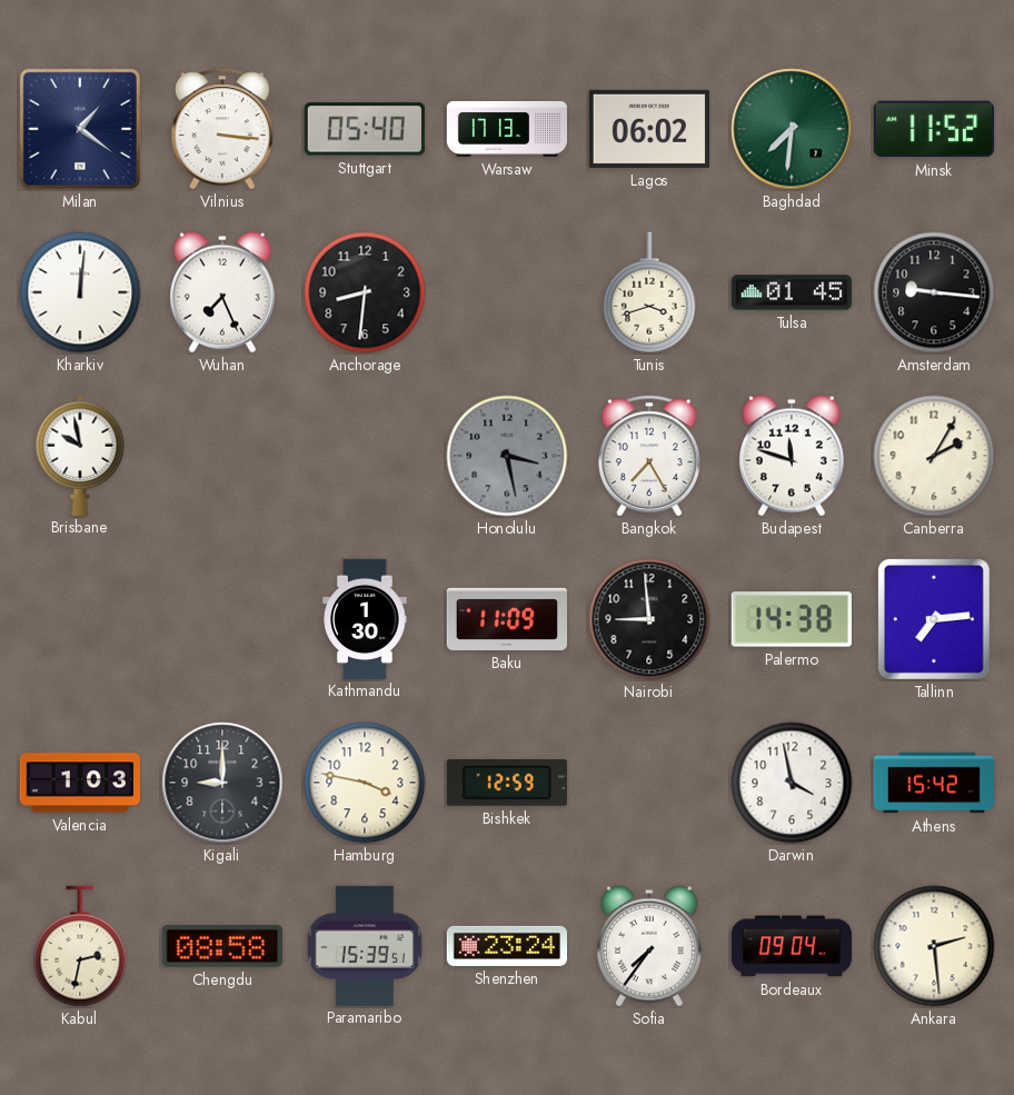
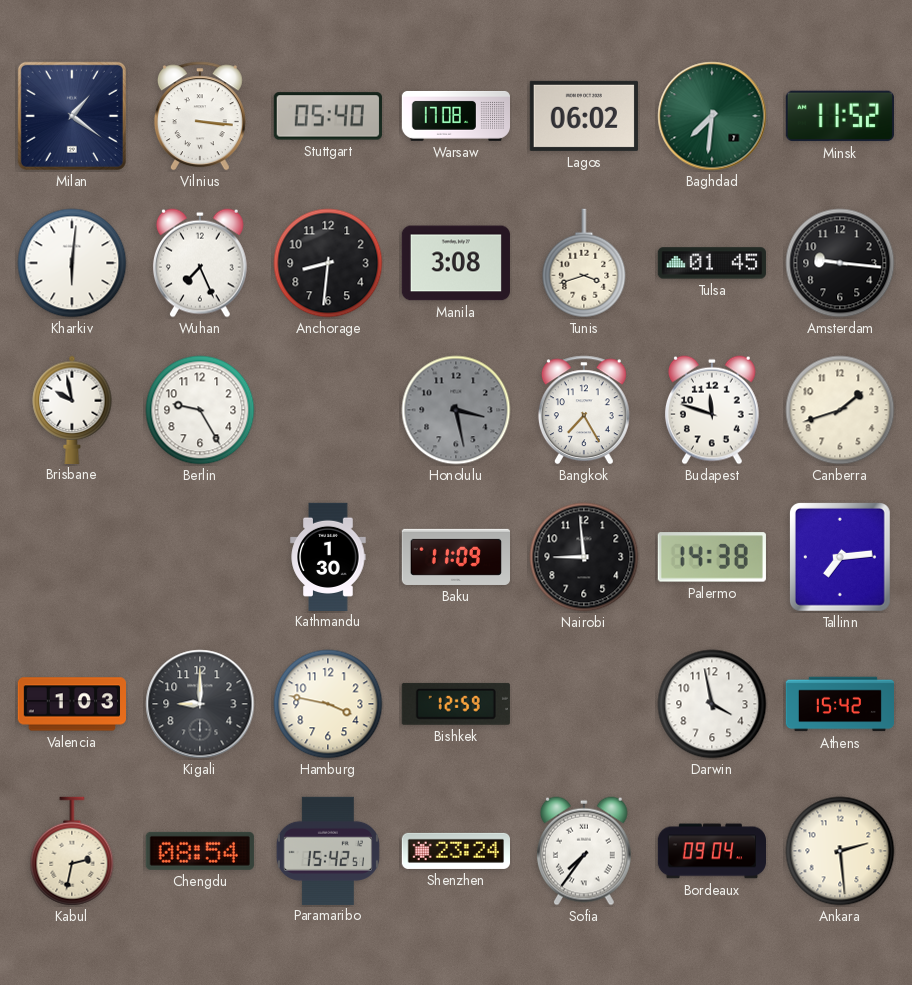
Warsaw: 17:13 -> 17:08
Kharkiv: 12:01 -> 6:01
Manila: none -> 3:08
Berlin: none -> 9:25
Canberra: 2:05 -> 1:42
Chengdu: 08:58 -> 08:54
Paramaribo: 15:39 -> 15:42
